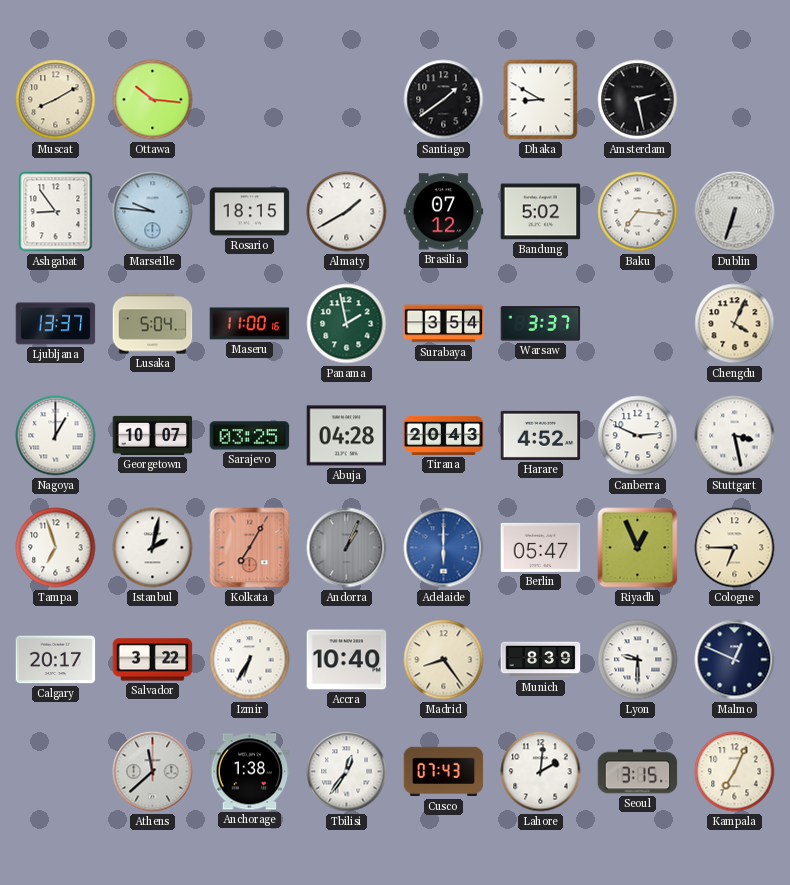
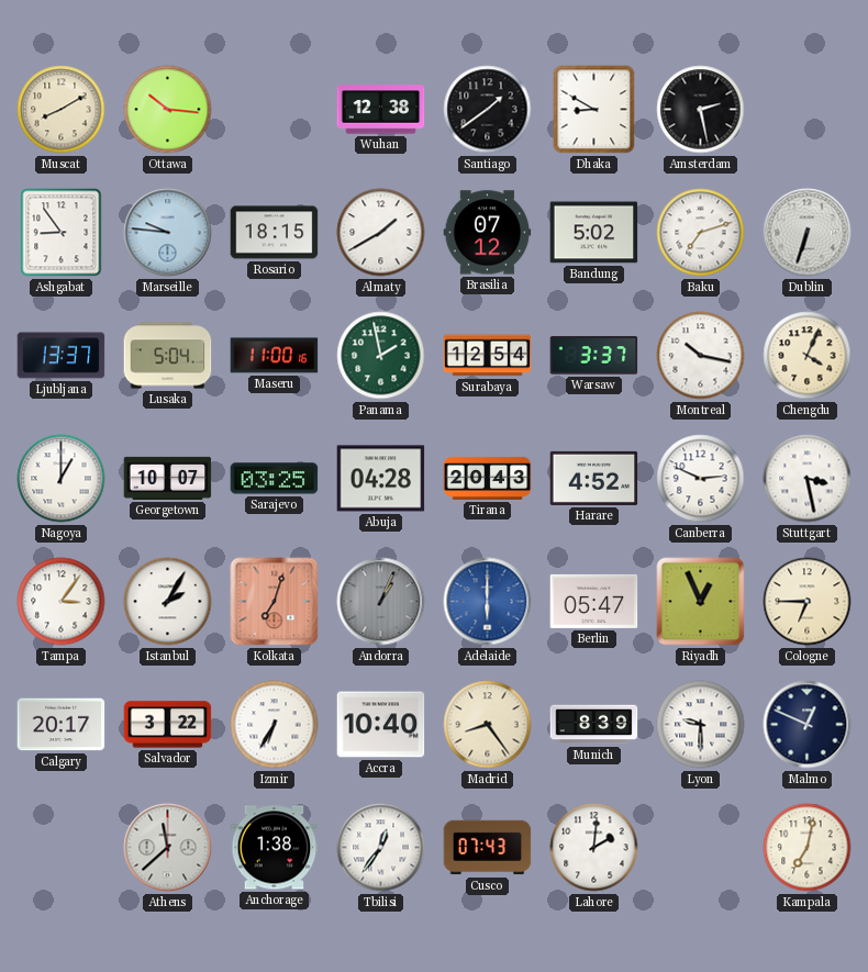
Wuhan: none -> 12:38
Baku: 7:16 -> 7:12
Surabaya: 3:54 -> 12:54
Montreal: none -> 10:17
Tampa: 6:57 -> 3:06
Istanbul: 2:02 -> 2:05
Kolkata: 7:05 -> 7:03
Seoul: 3:15 -> none
Kampala: 7:04 -> 7:02
